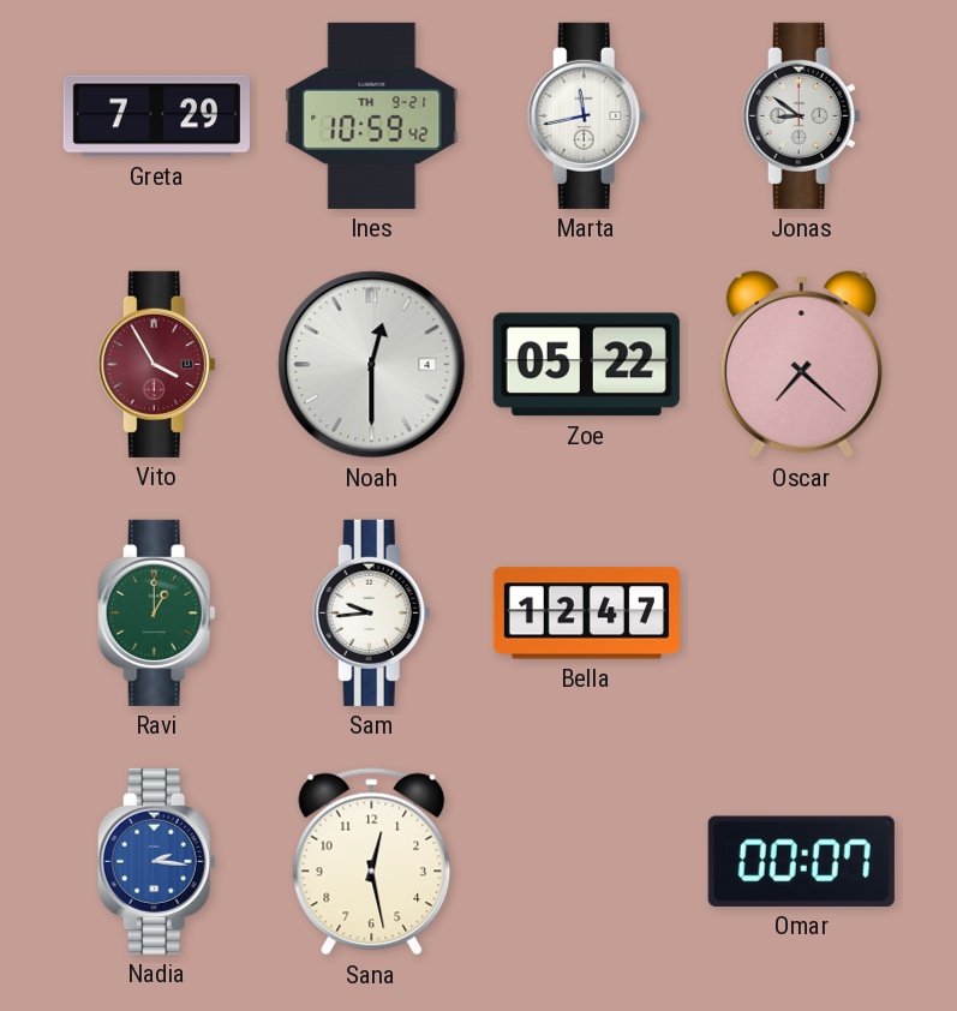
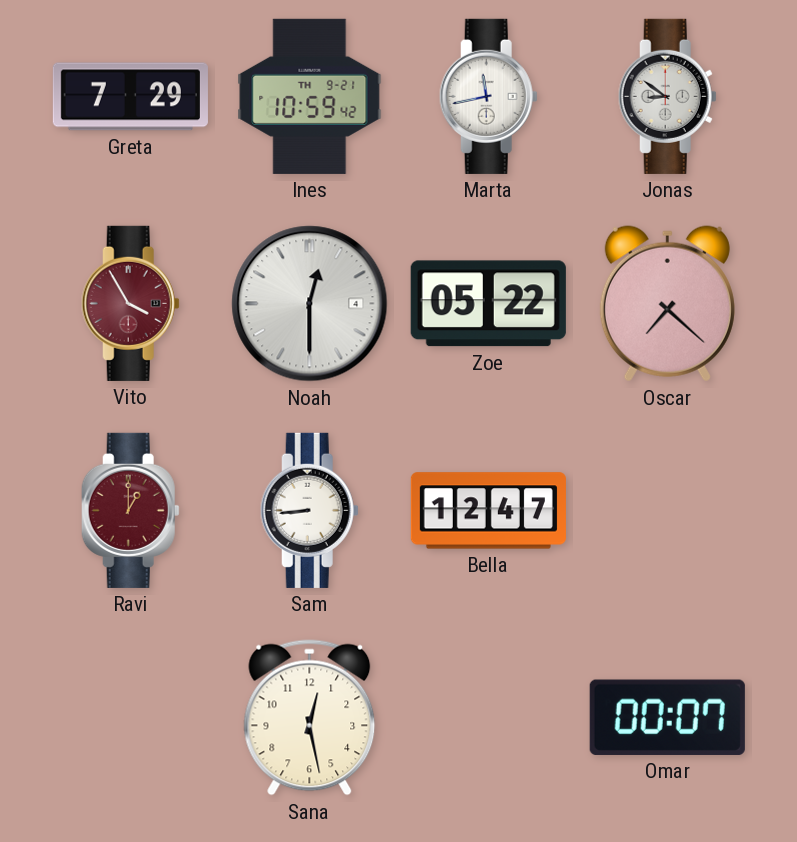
Ravi dial: green -> burgundy
Sam: 9:44 -> 8:44
Nadia: 2:16 -> none
